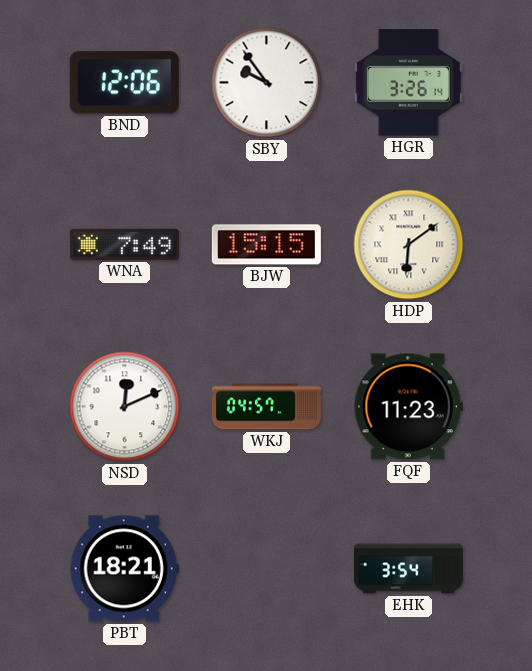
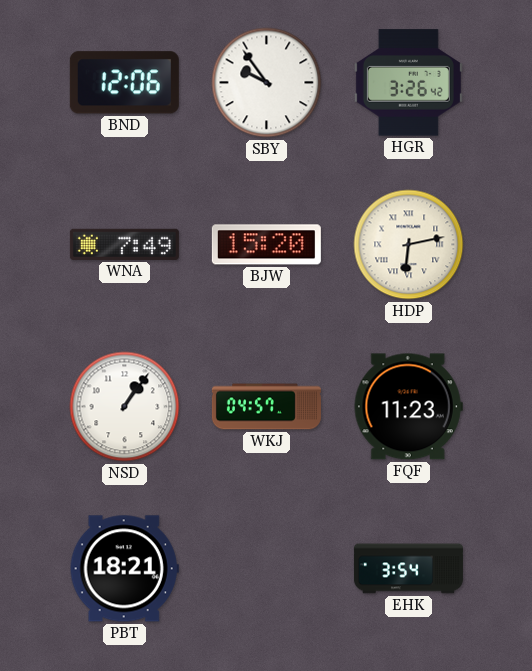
HGR: 3:26:14 -> 3:26:42
BJW: 15:15 -> 15:20
HDP: 6:09 -> 6:13
NSD: 12:11 -> 1:06
